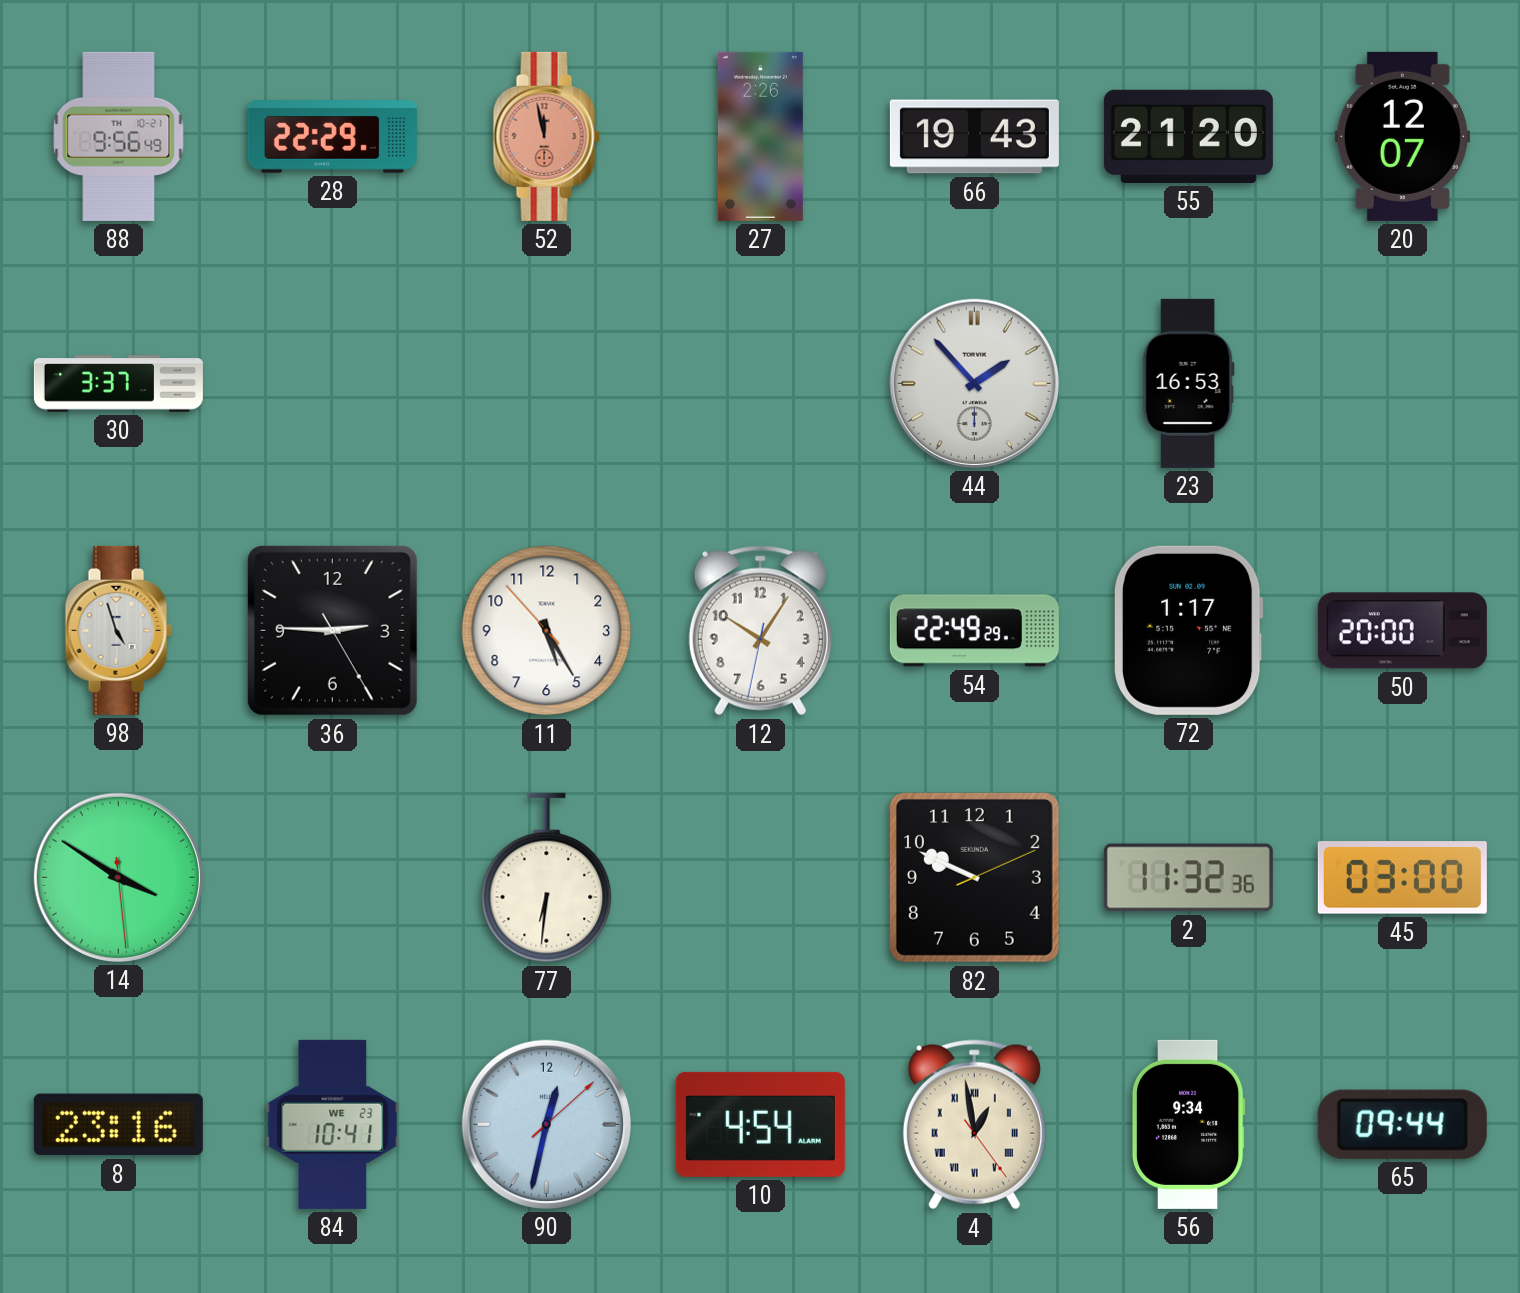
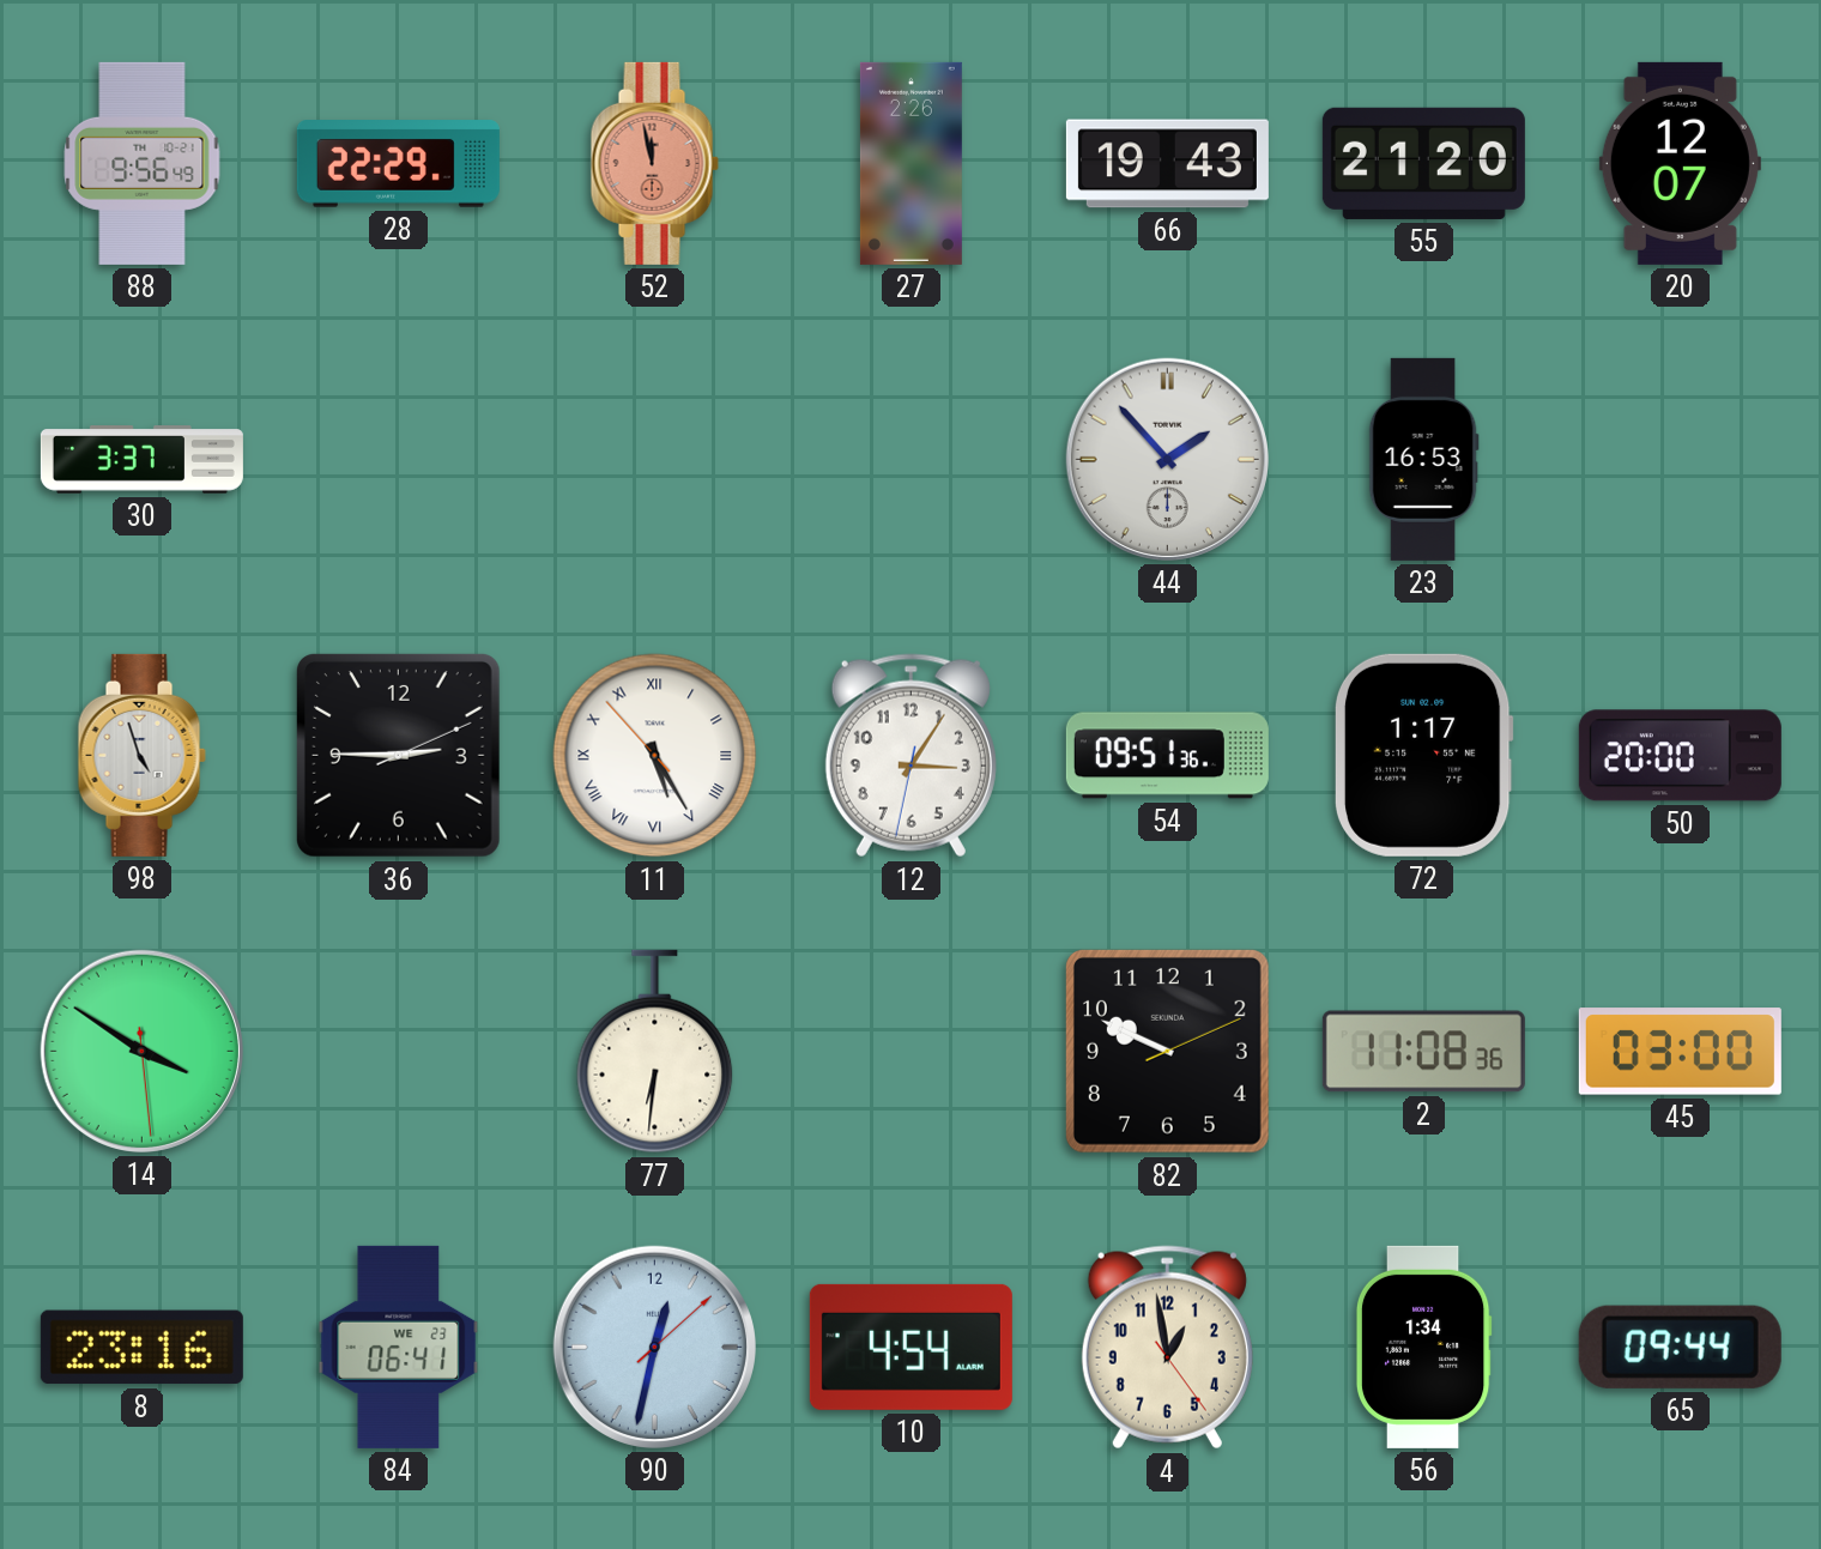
36: 2:45:25 -> 2:45:11
11 numerals: Arabic -> Roman
12: 10:05 -> 3:05
54: 22:49 -> 09:51
2: 11:32 -> 11:08
84: 10:41 -> 06:41
4 numerals: Roman -> Arabic
56: 9:34 -> 1:34
